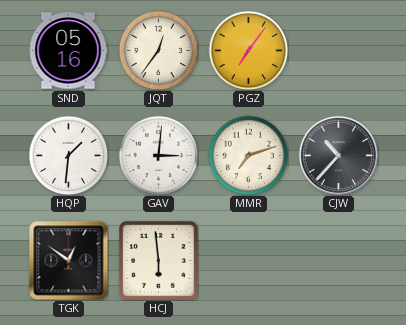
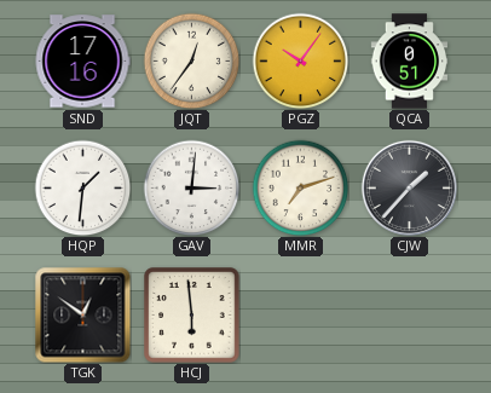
SND: 05:16 -> 17:16
PGZ: 7:06 -> 10:06
QCA: none -> 0:51
CJW: 10:37 -> 1:37
